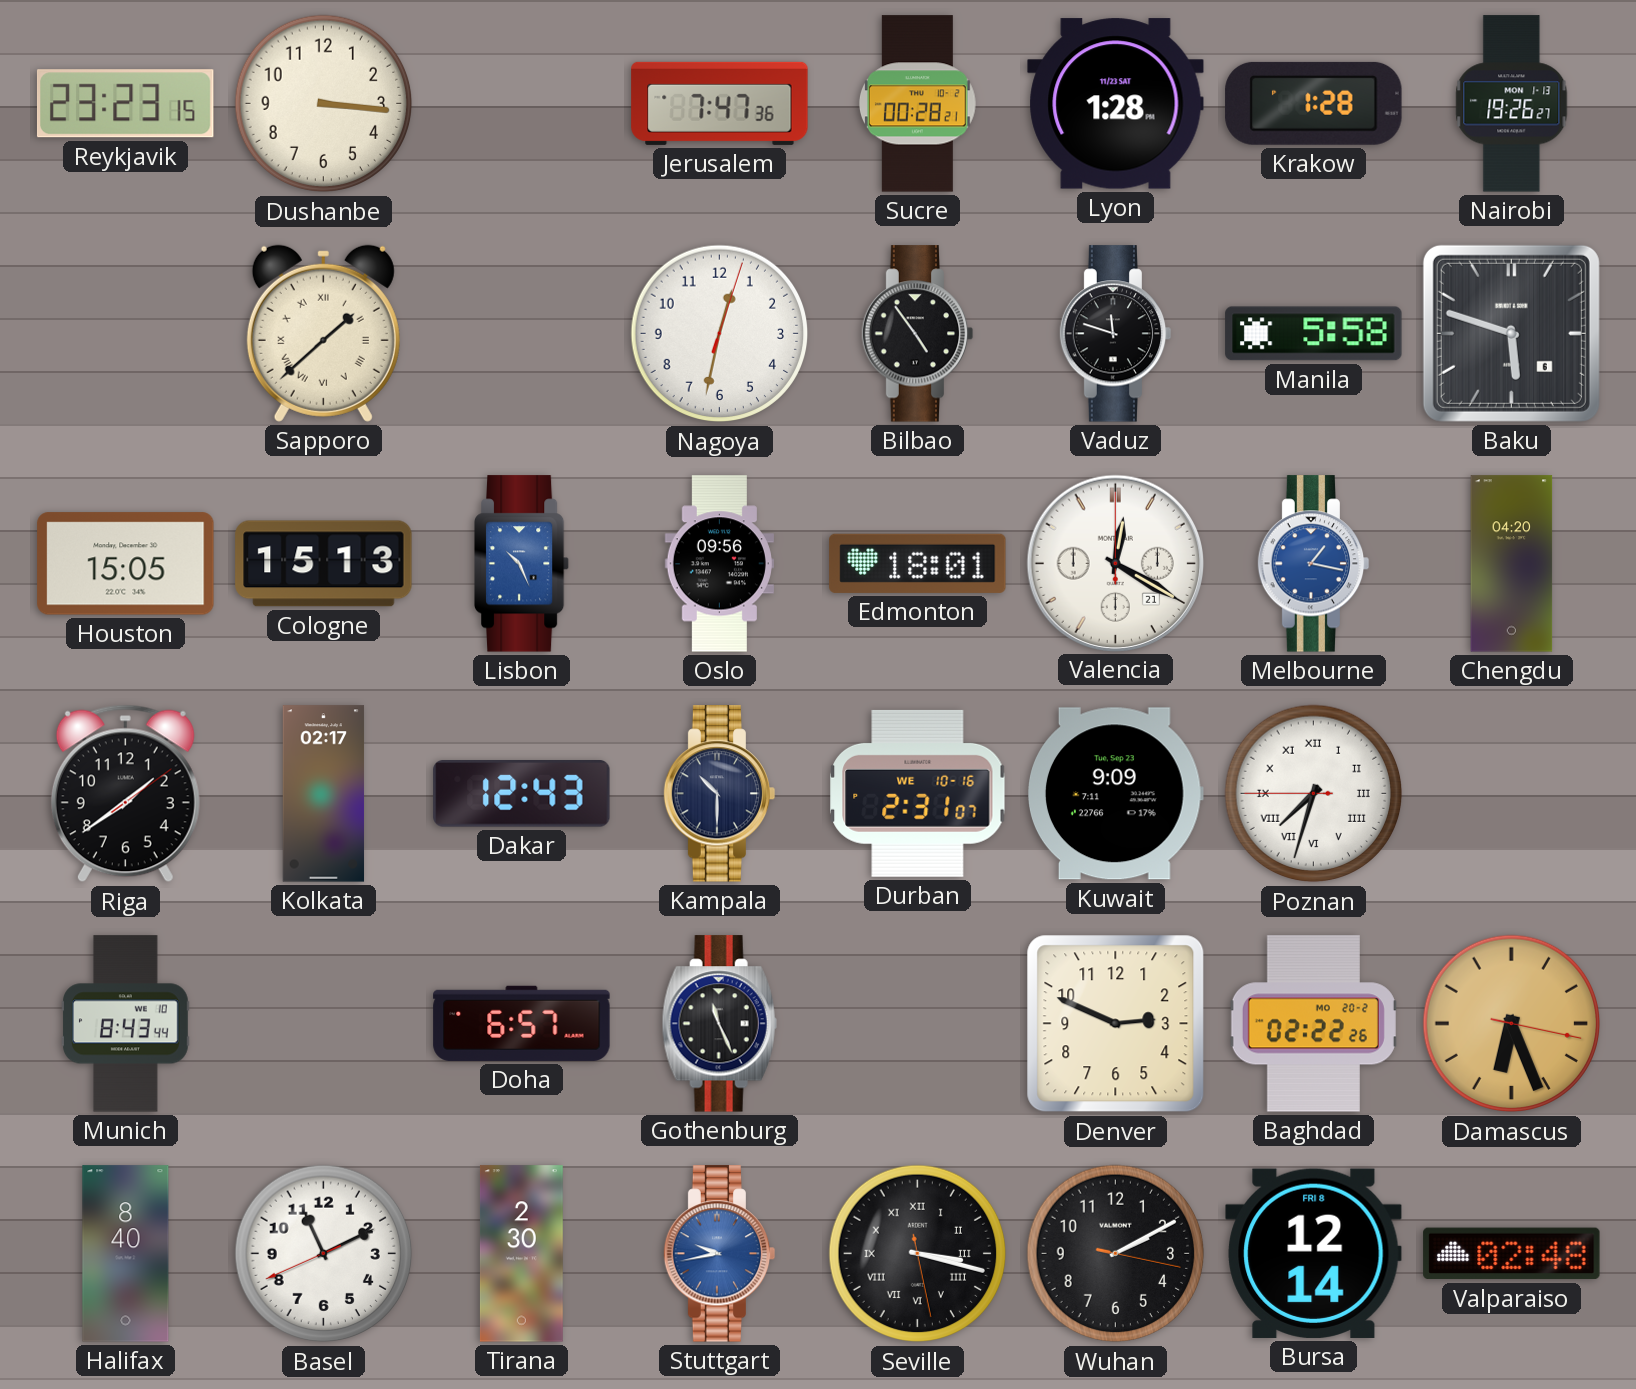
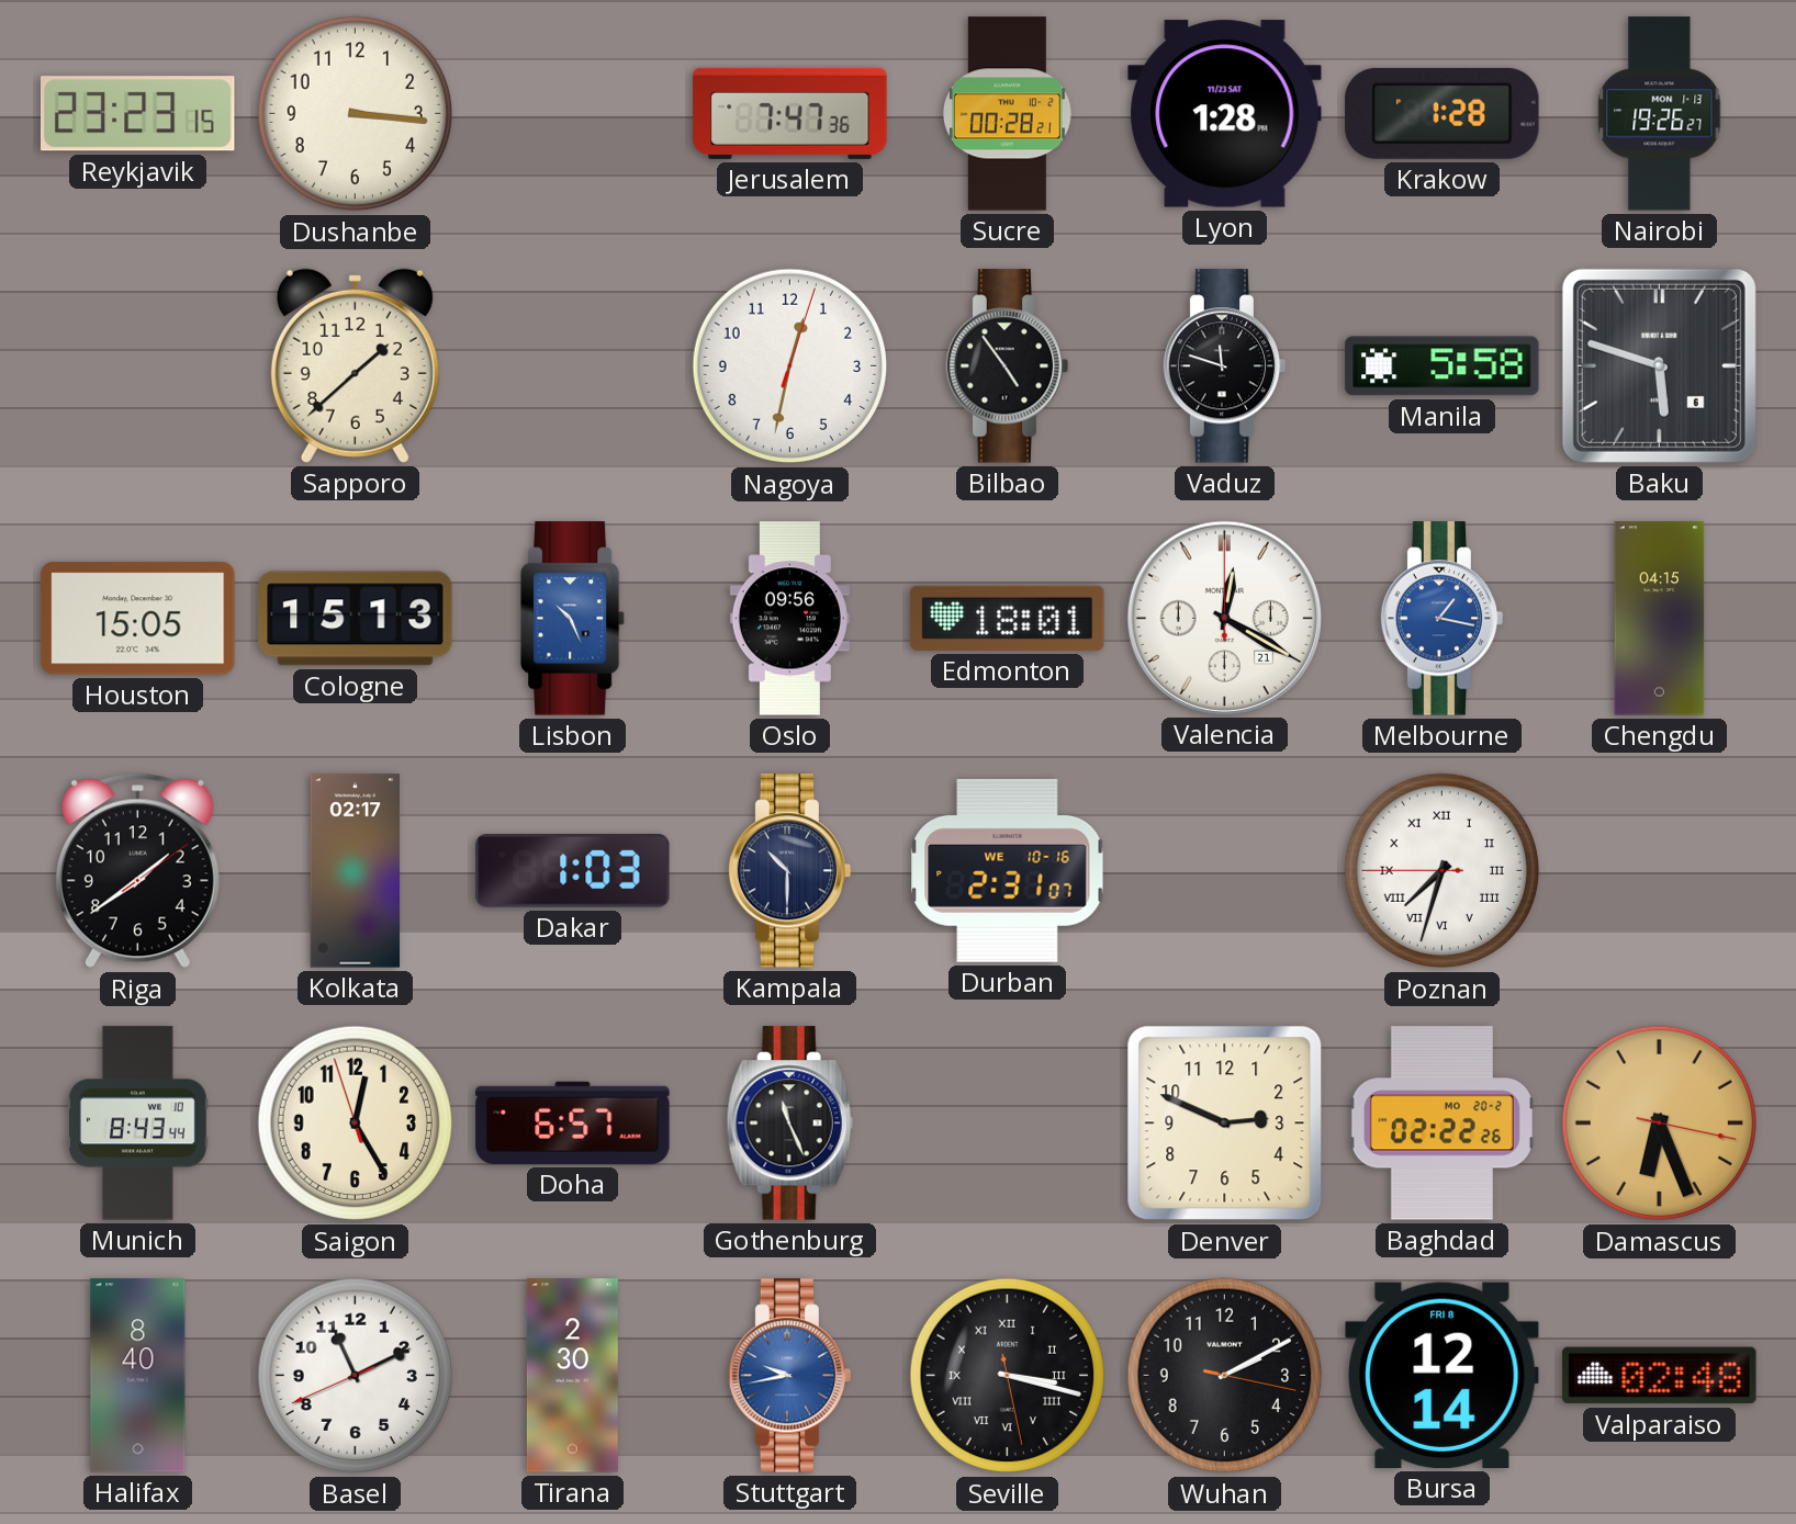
Sapporo numerals: Roman -> Arabic
Chengdu: 04:20 -> 04:15
Dakar: 12:43 -> 1:03
Kuwait: 9:09 -> none
Saigon: none -> 12:24
